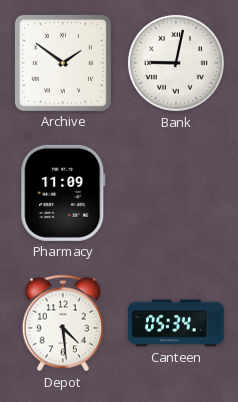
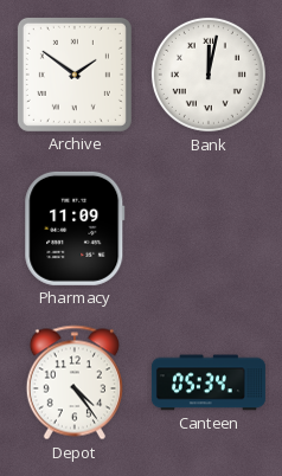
Bank: 9:02 -> 12:02
Depot: 4:29 -> 4:24
